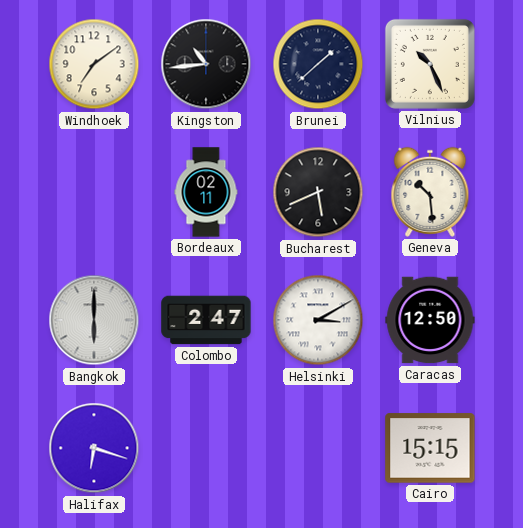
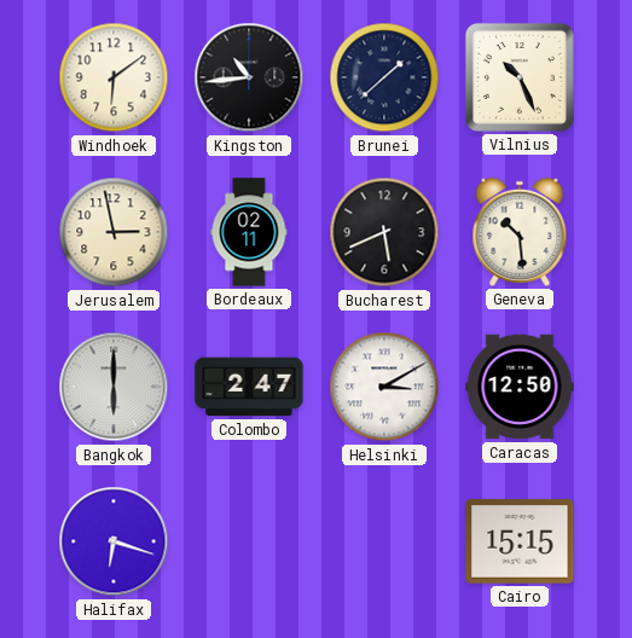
Windhoek: 7:09 -> 6:09
Jerusalem: none -> 2:58
